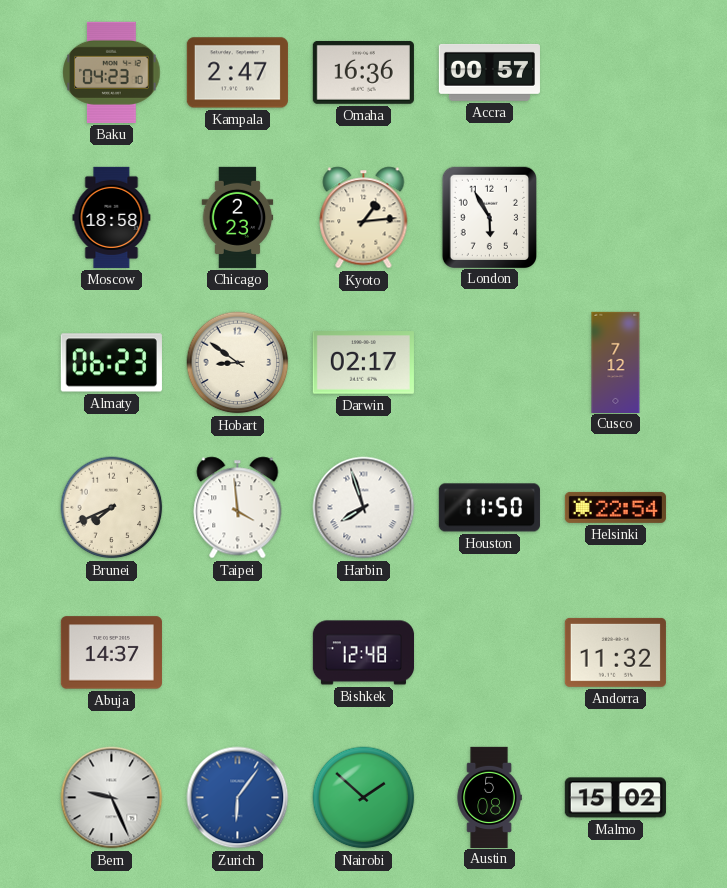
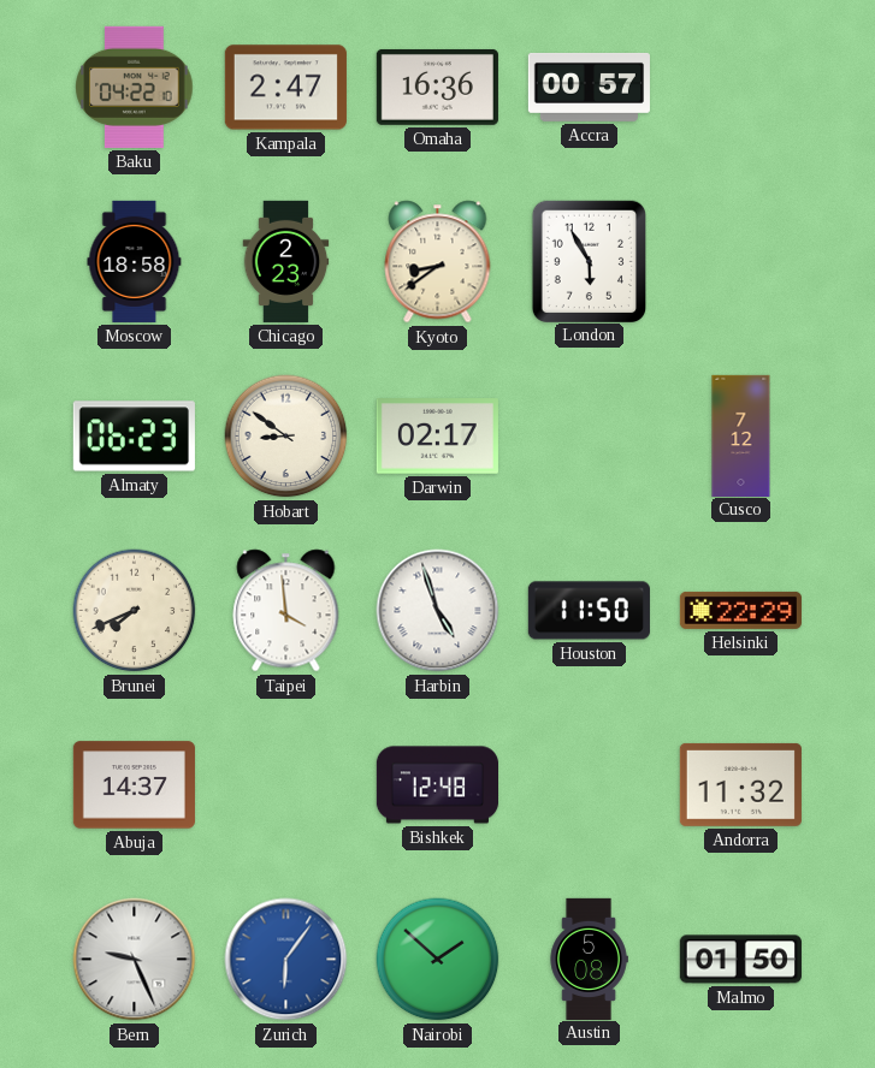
Baku: 04:23 -> 04:22
Kyoto: 1:14 -> 8:39
Harbin: 7:57 -> 4:57
Helsinki: 22:54 -> 22:29
Malmo: 15:02 -> 01:50
